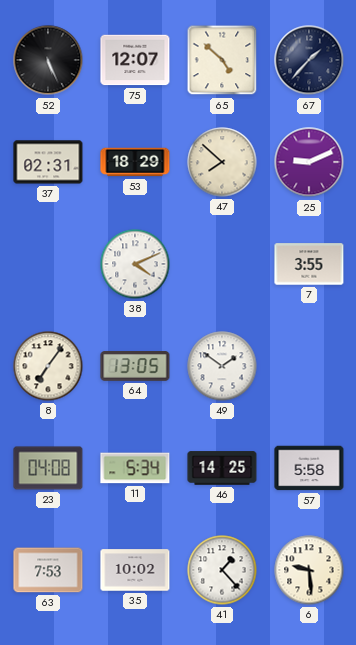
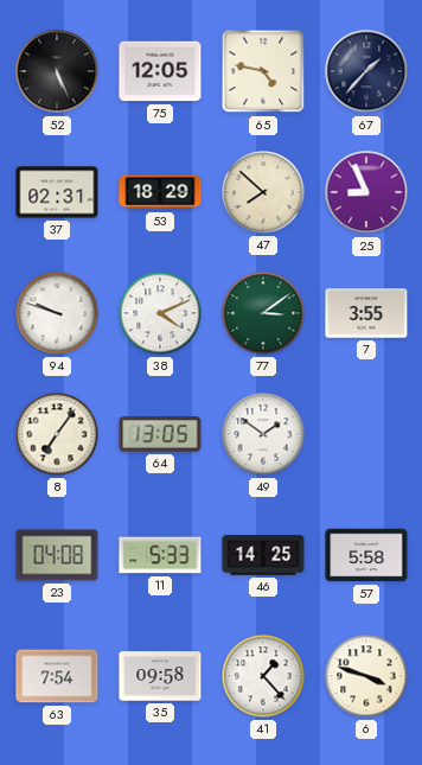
75: 12:07 -> 12:05
65: 4:52 -> 4:47
25: 9:11 -> 8:56
94: none -> 9:48
77: none -> 3:09
11: 5:34 -> 5:33
63: 7:53 -> 7:54
35: 10:02 -> 09:58
6: 9:29 -> 3:48
